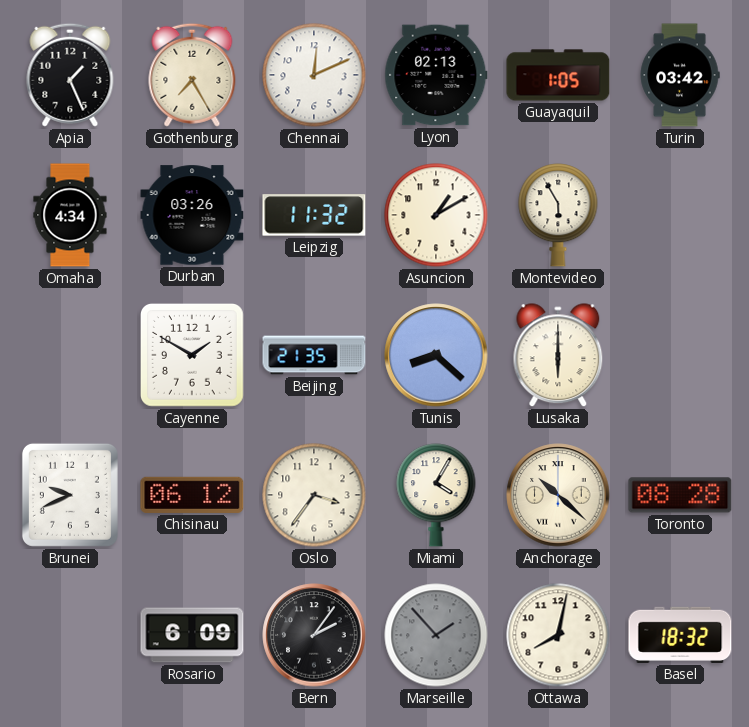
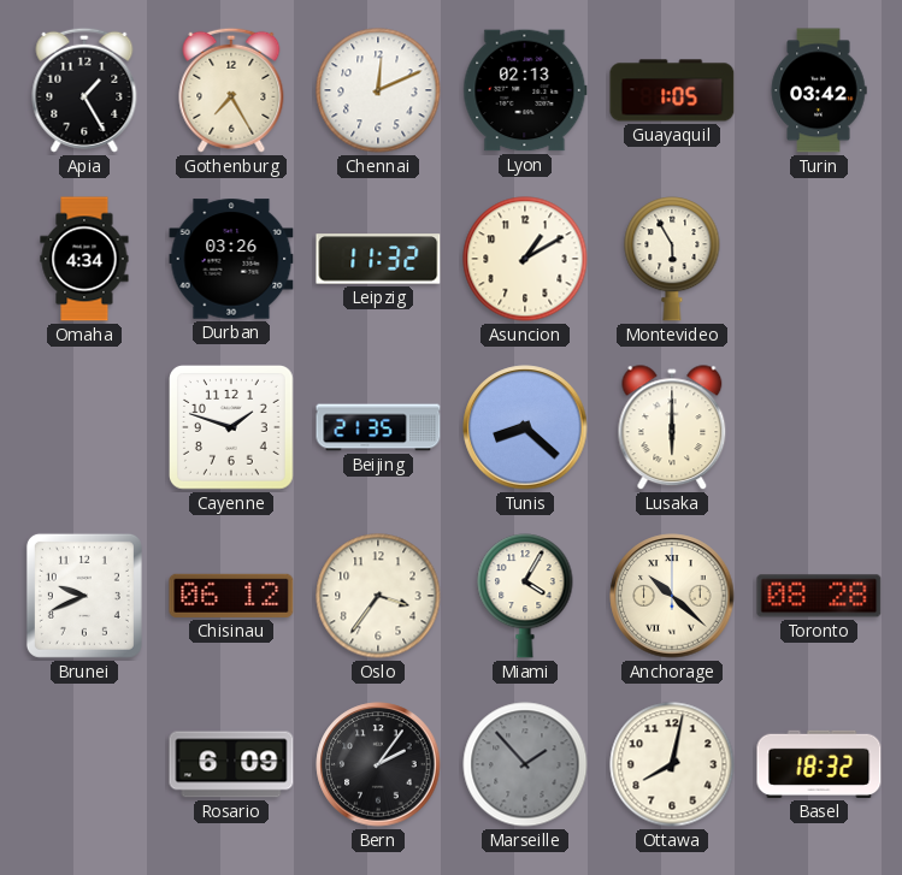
Apia: 1:26 -> 1:25
Cayenne: 1:50 -> 1:48
